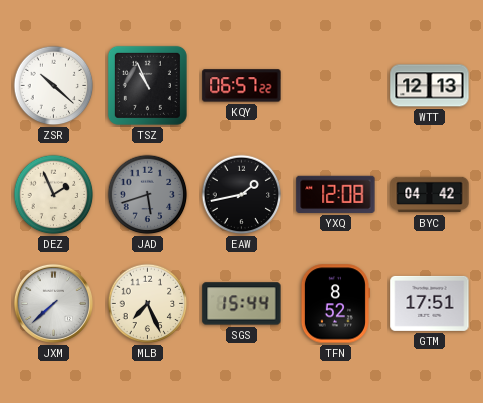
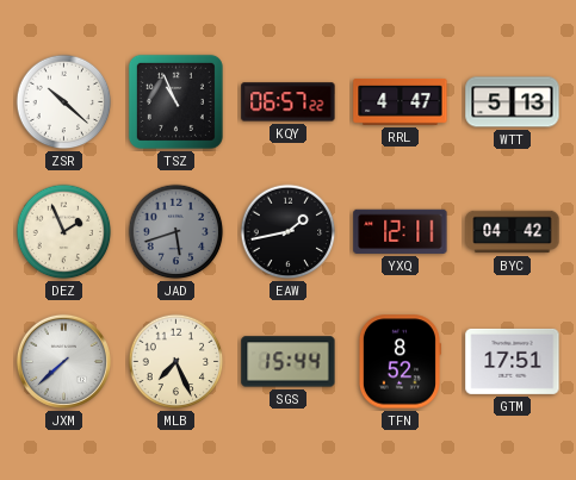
RRL: none -> 4:47
WTT: 12:13 -> 5:13
YXQ: 12:08 -> 12:11
